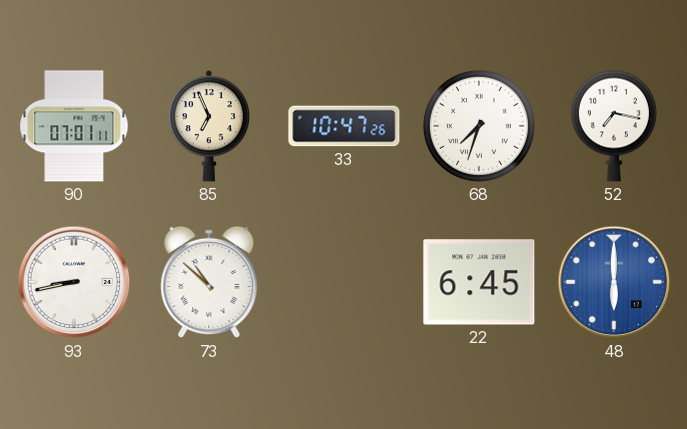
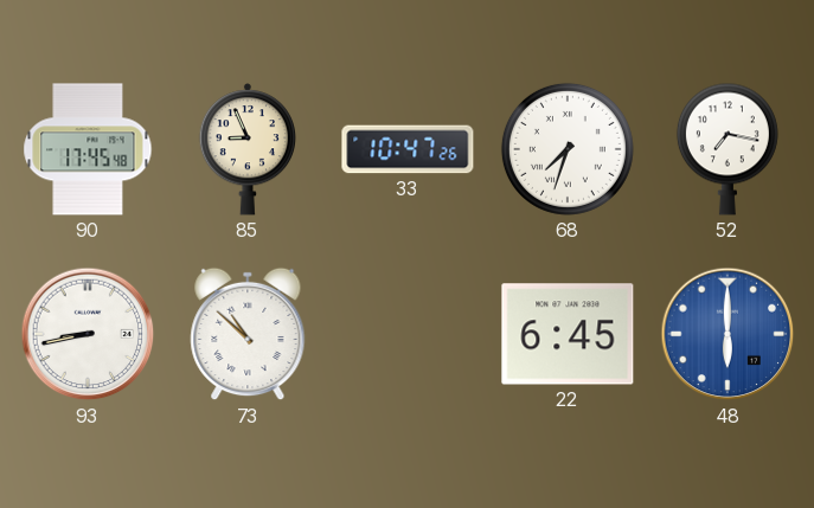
90: 07:01 -> 17:45
85: 6:56 -> 8:56
